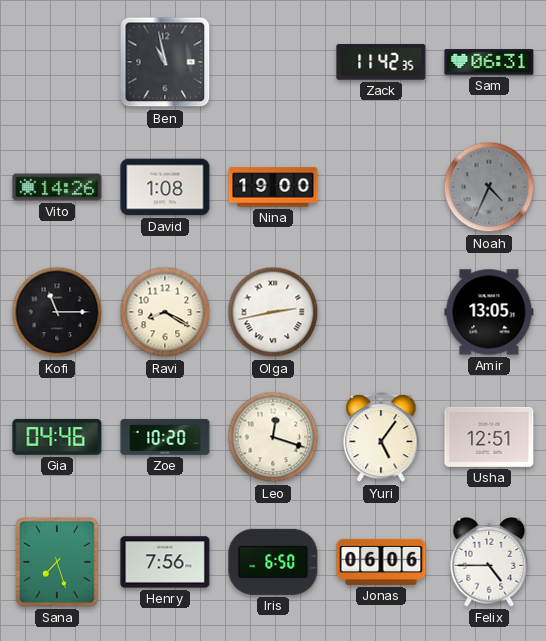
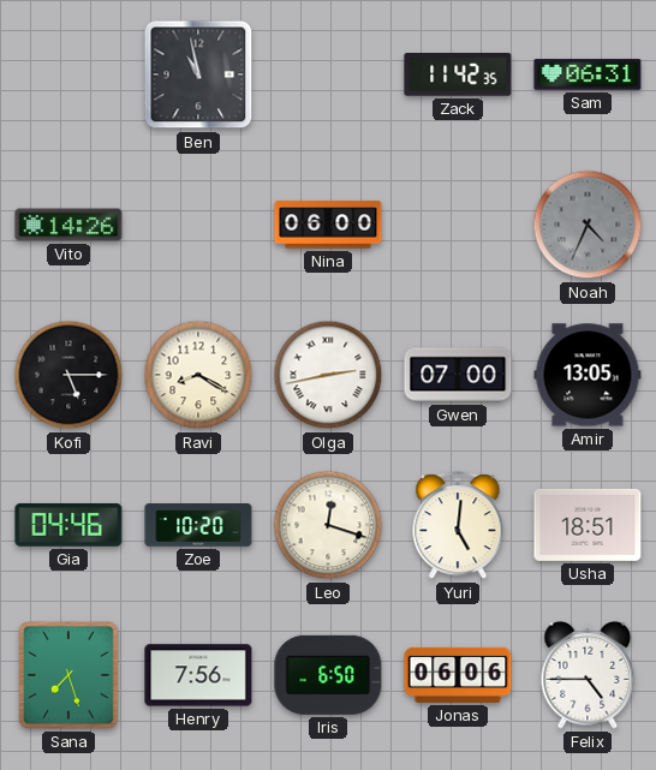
David: 1:08 -> none
Nina: 19:00 -> 06:00
Kofi: 11:15 -> 5:15
Gwen: none -> 07:00
Yuri: 5:06 -> 5:01
Usha: 12:51 -> 18:51
